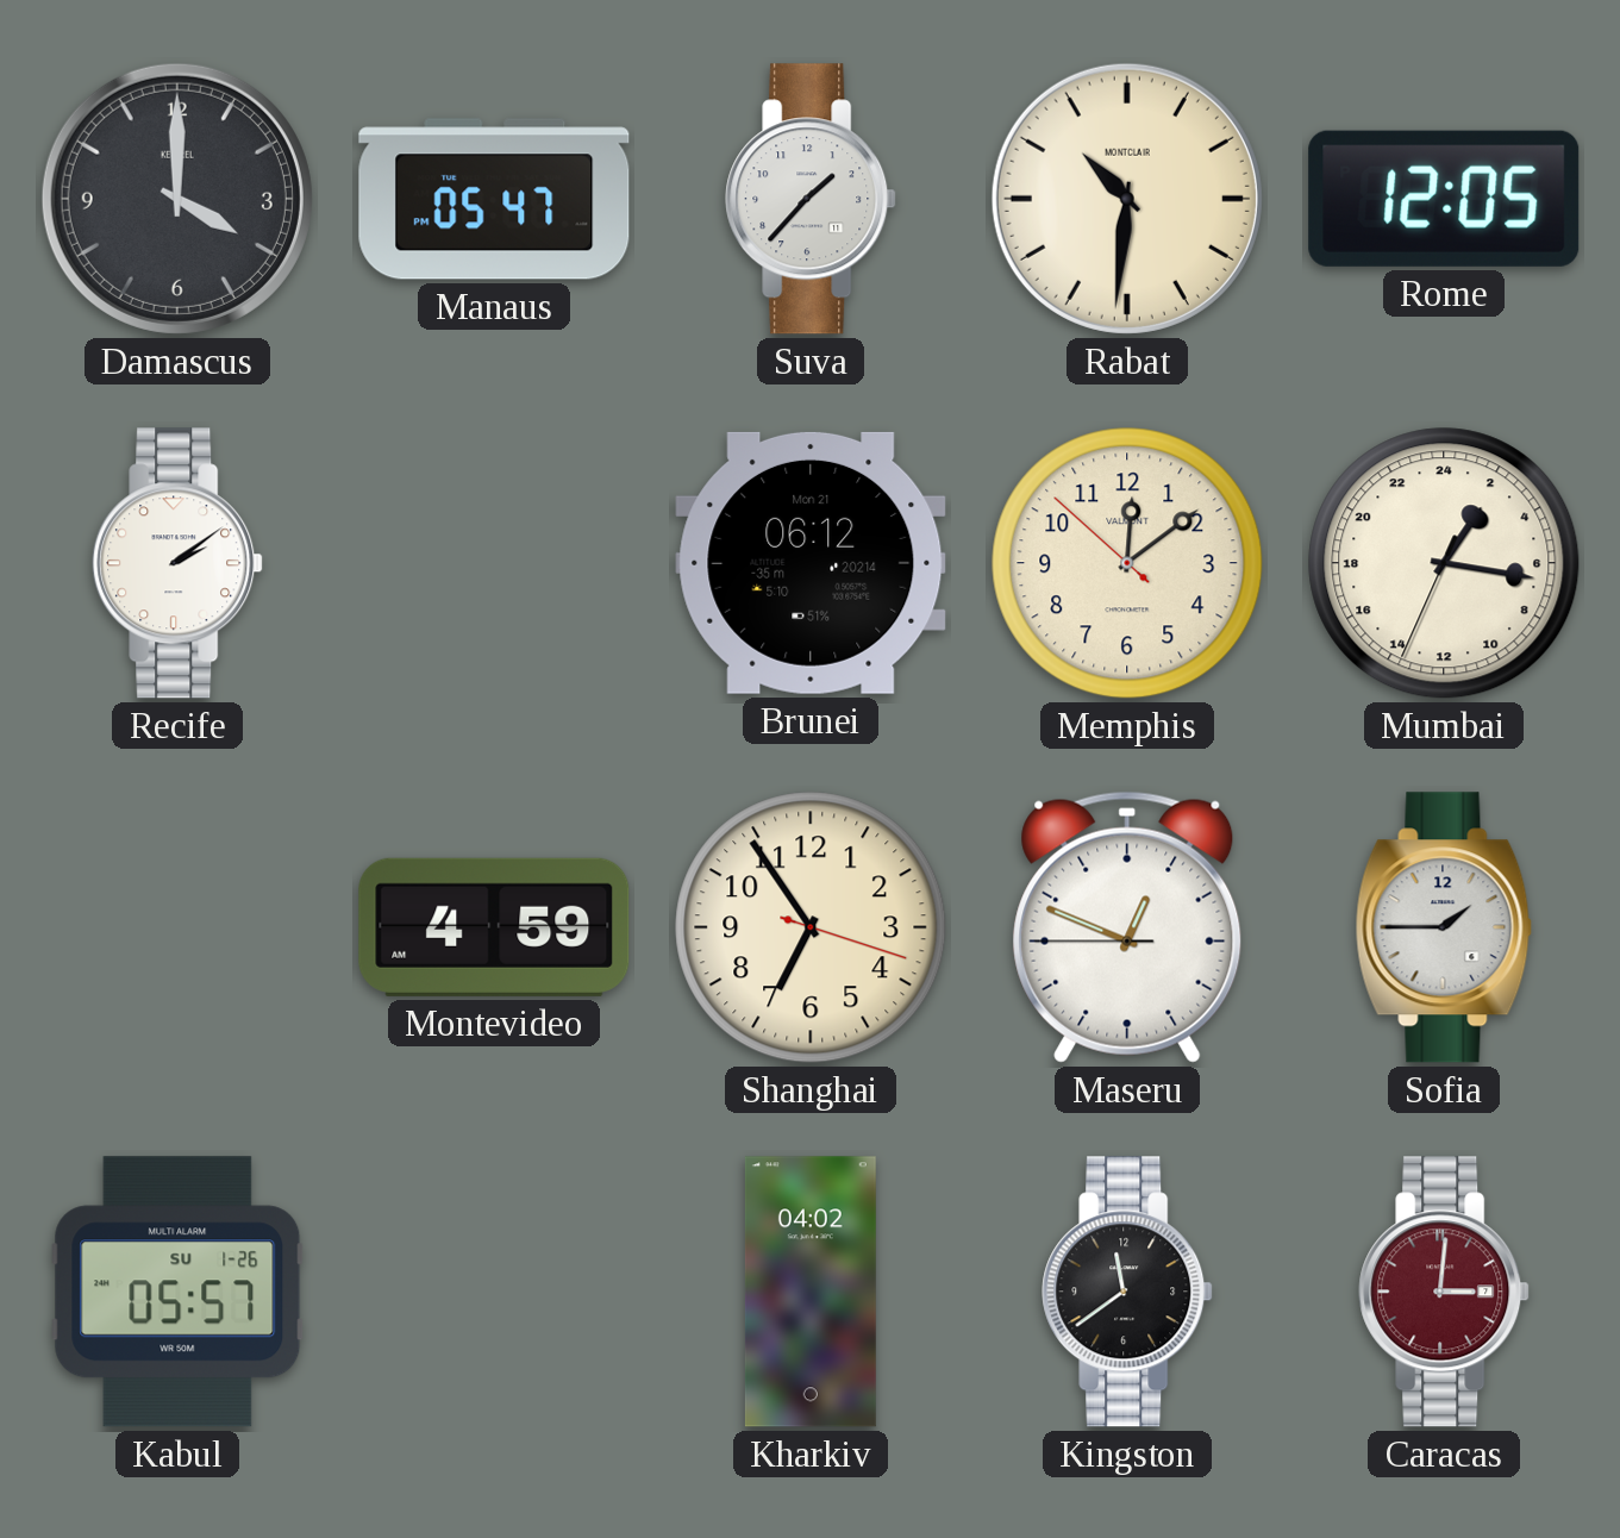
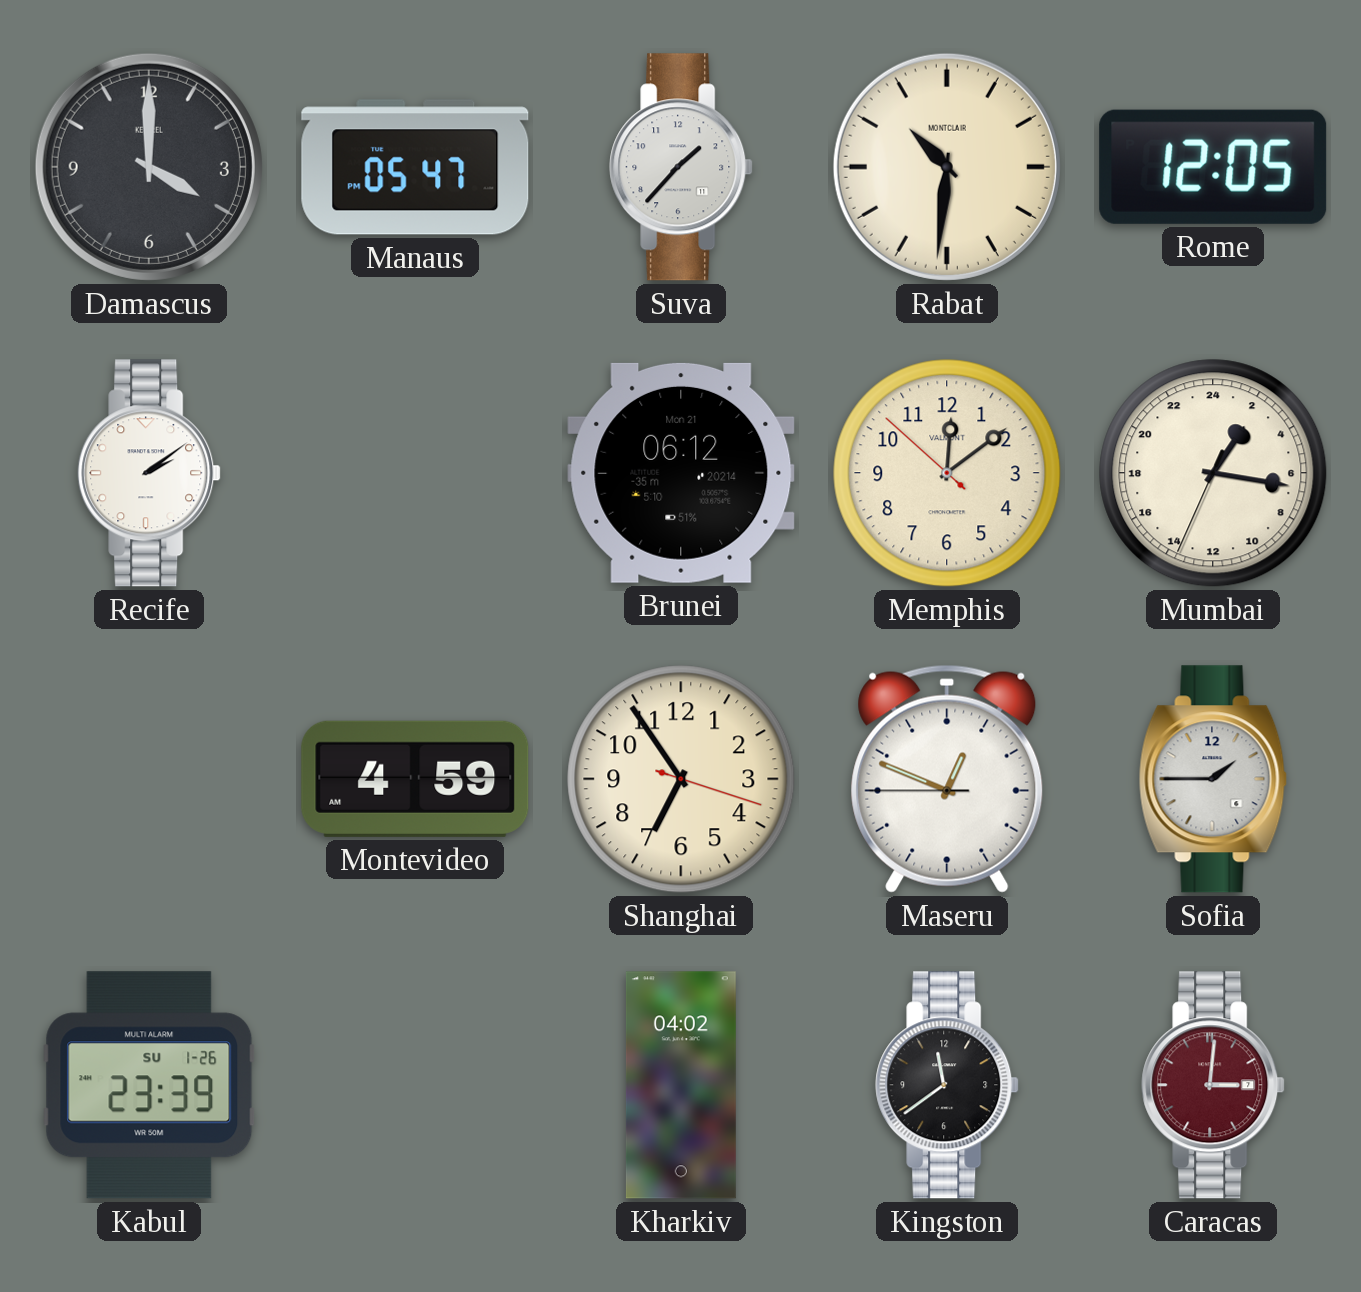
Kabul: 05:57 -> 23:39
